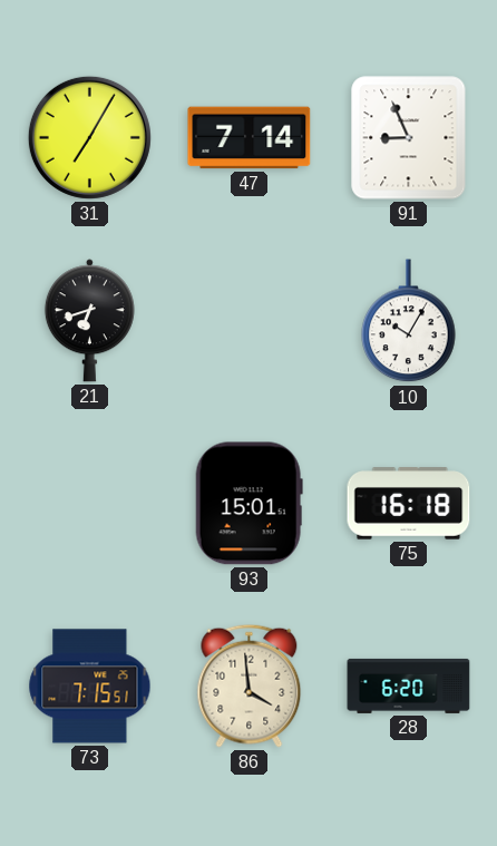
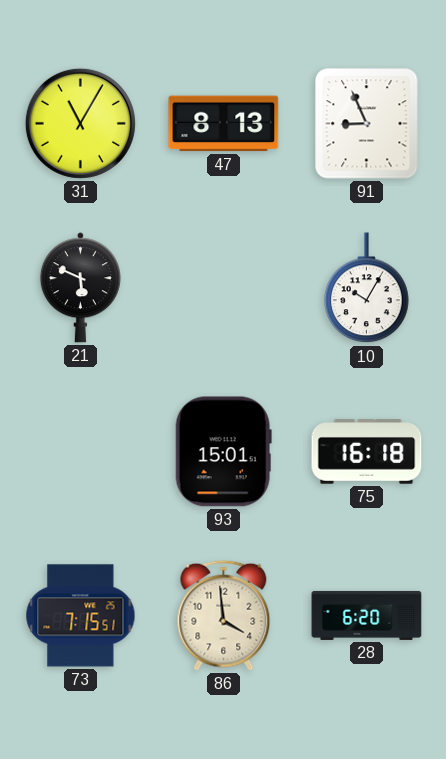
31: 7:05 -> 11:05
47: 7:14 -> 8:13
21: 6:42 -> 5:49
